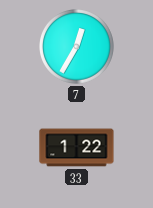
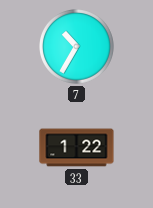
7: 12:35 -> 10:35
